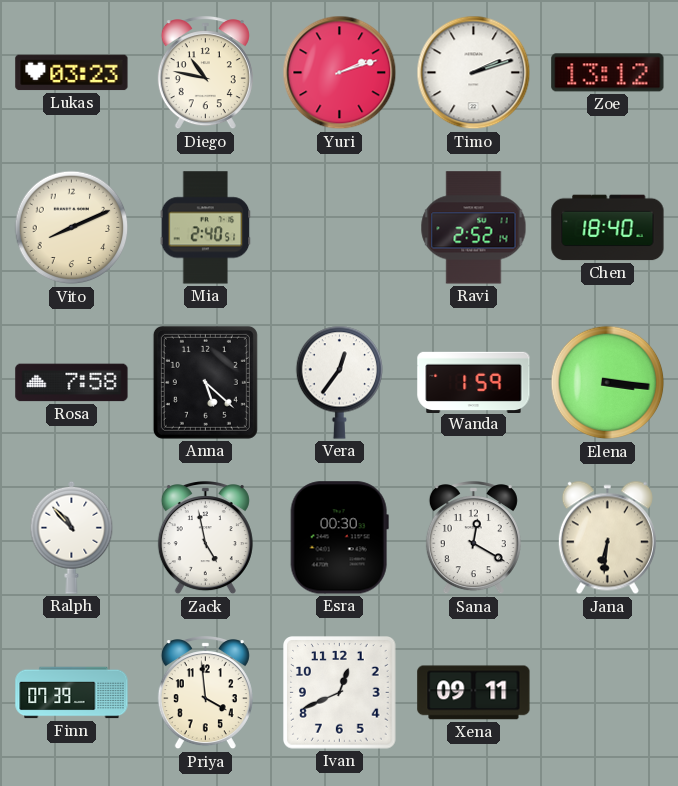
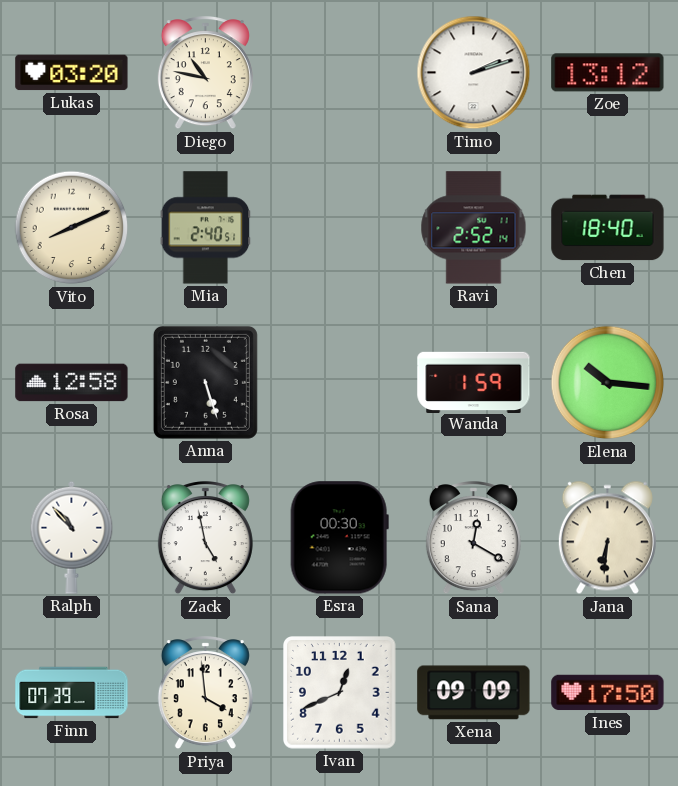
Lukas: 03:23 -> 03:20
Yuri: 2:12 -> none
Rosa: 7:58 -> 12:58
Anna: 5:22 -> 5:27
Vera: 12:36 -> none
Elena: 3:16 -> 10:16
Xena: 09:11 -> 09:09
Ines: none -> 17:50
